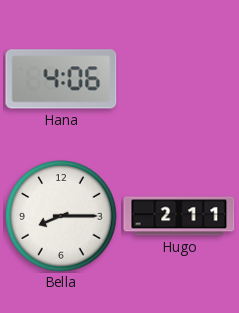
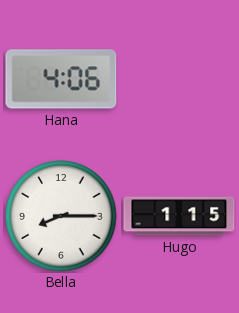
Hugo: 2:11 -> 1:15
